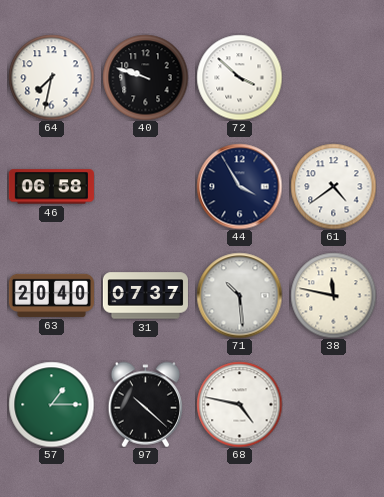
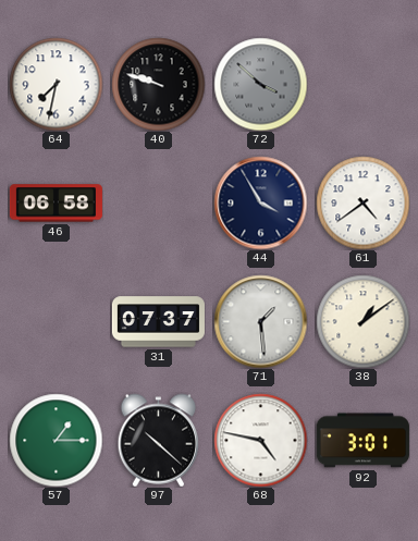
72 dial: white -> grey
63: 20:40 -> none
71: 10:29 -> 1:29
38: 11:47 -> 1:09
92: none -> 3:01
